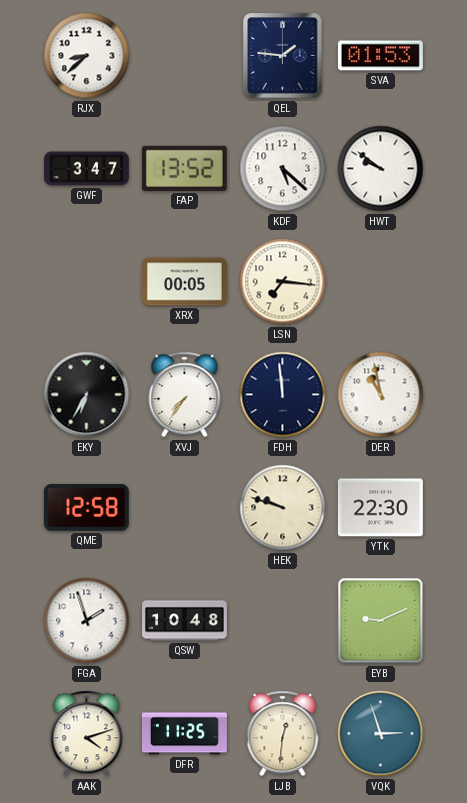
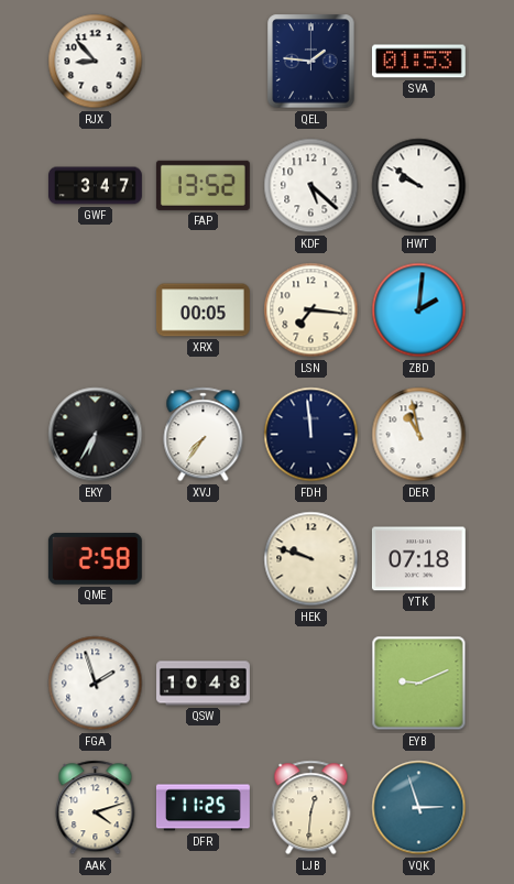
RJX: 8:38 -> 8:53
ZBD: none -> 2:01
QME: 12:58 -> 2:58
YTK: 22:30 -> 07:18
